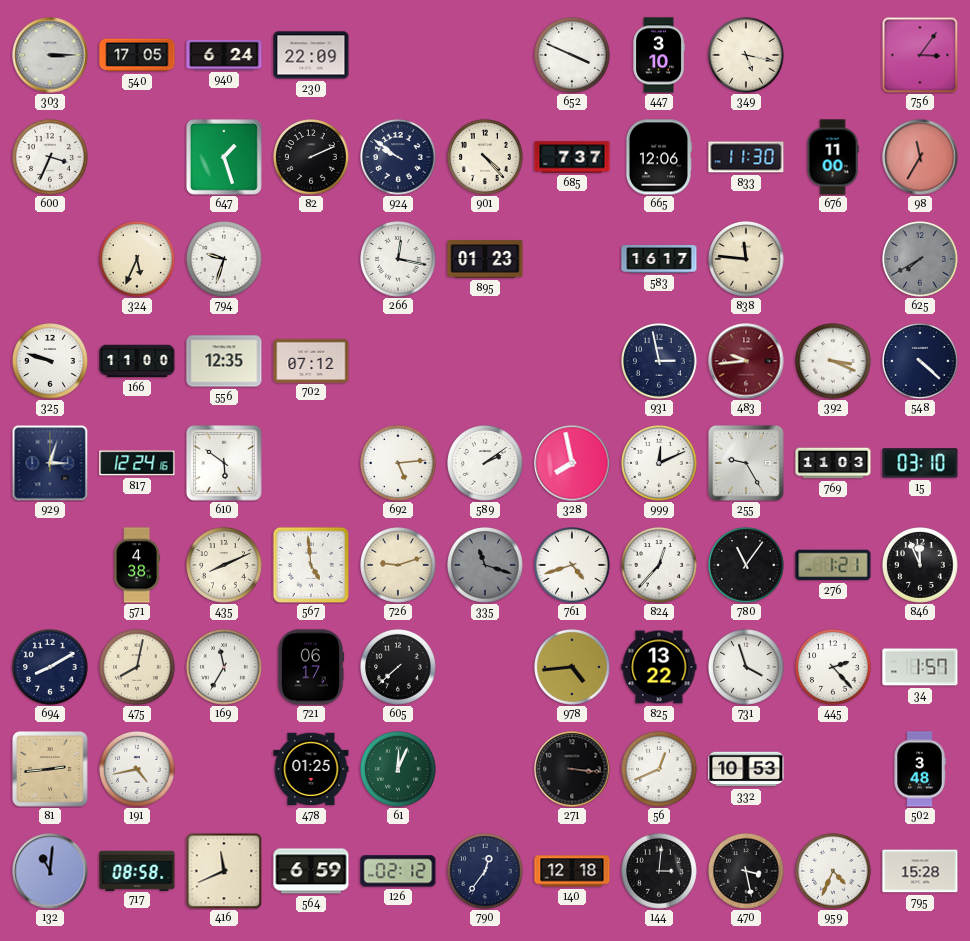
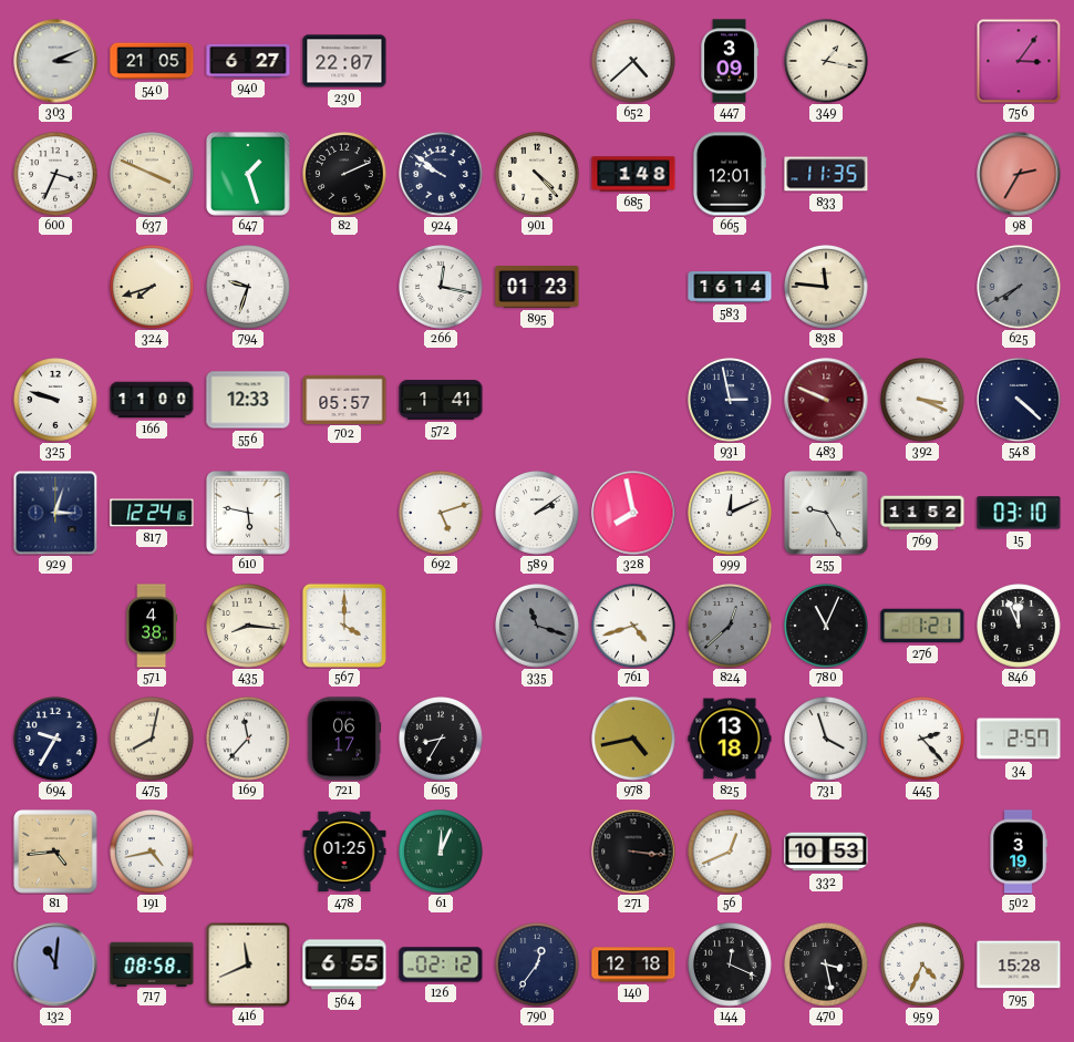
303: 3:15 -> 3:11
540: 17:05 -> 21:05
940: 6:24 -> 6:27
230: 22:09 -> 22:07
652: 3:49 -> 4:38
447: 3:10 -> 3:09
349: 5:17 -> 1:17
637: none -> 3:49
685: 7:37 -> 1:48
665: 12:06 -> 12:01
833: 11:30 -> 11:35
676: 11:00 -> none
98: 11:35 -> 2:35
324: 5:34 -> 7:42
583: 16:17 -> 16:14
556: 12:35 -> 12:33
702: 07:12 -> 05:57
572: none -> 1:41
483: 9:44 -> 9:49
610: 5:51 -> 5:47
692: 5:14 -> 5:12
769: 11:03 -> 11:52
435: 8:11 -> 8:16
567: 4:59 -> 4:00
726: 9:12 -> none
824: 12:37 -> 12:38
824 dial: white -> grey
780: 11:06 -> 11:04
694: 8:10 -> 9:35
169: 11:35 -> 11:37
605: 7:38 -> 8:35
978: 4:44 -> 4:43
825: 13:22 -> 13:18
34: 1:57 -> 2:57
81: 2:44 -> 4:44
502: 3:48 -> 3:19
564: 6:59 -> 6:55
144: 3:01 -> 12:19
